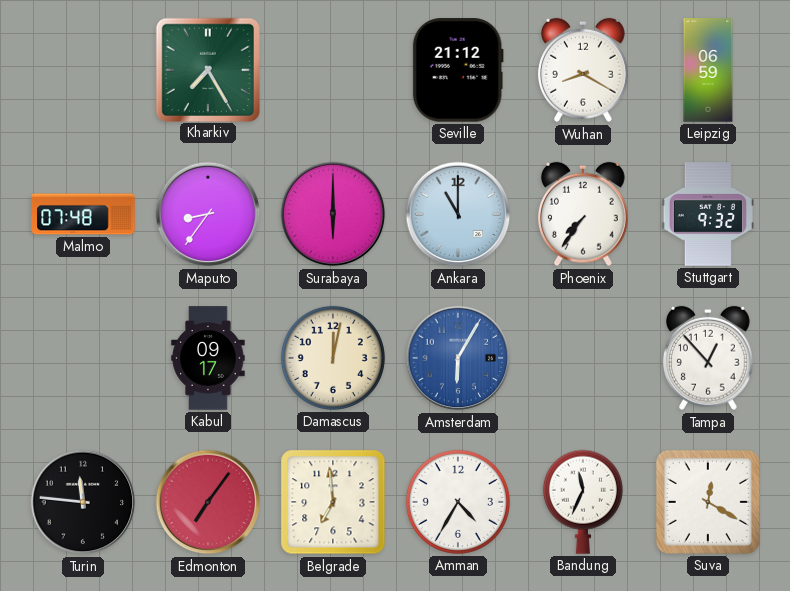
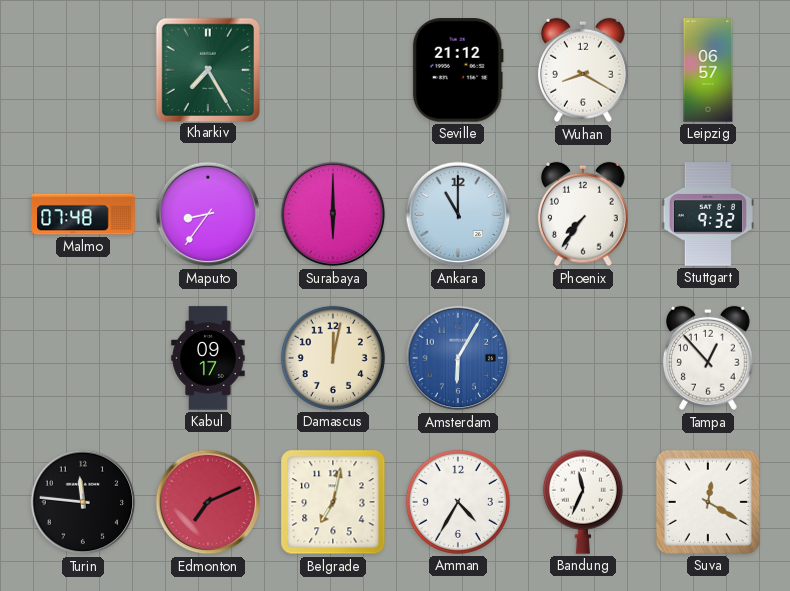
Leipzig: 06:59 -> 06:57
Edmonton: 7:06 -> 7:11
Belgrade: 6:59 -> 7:02
